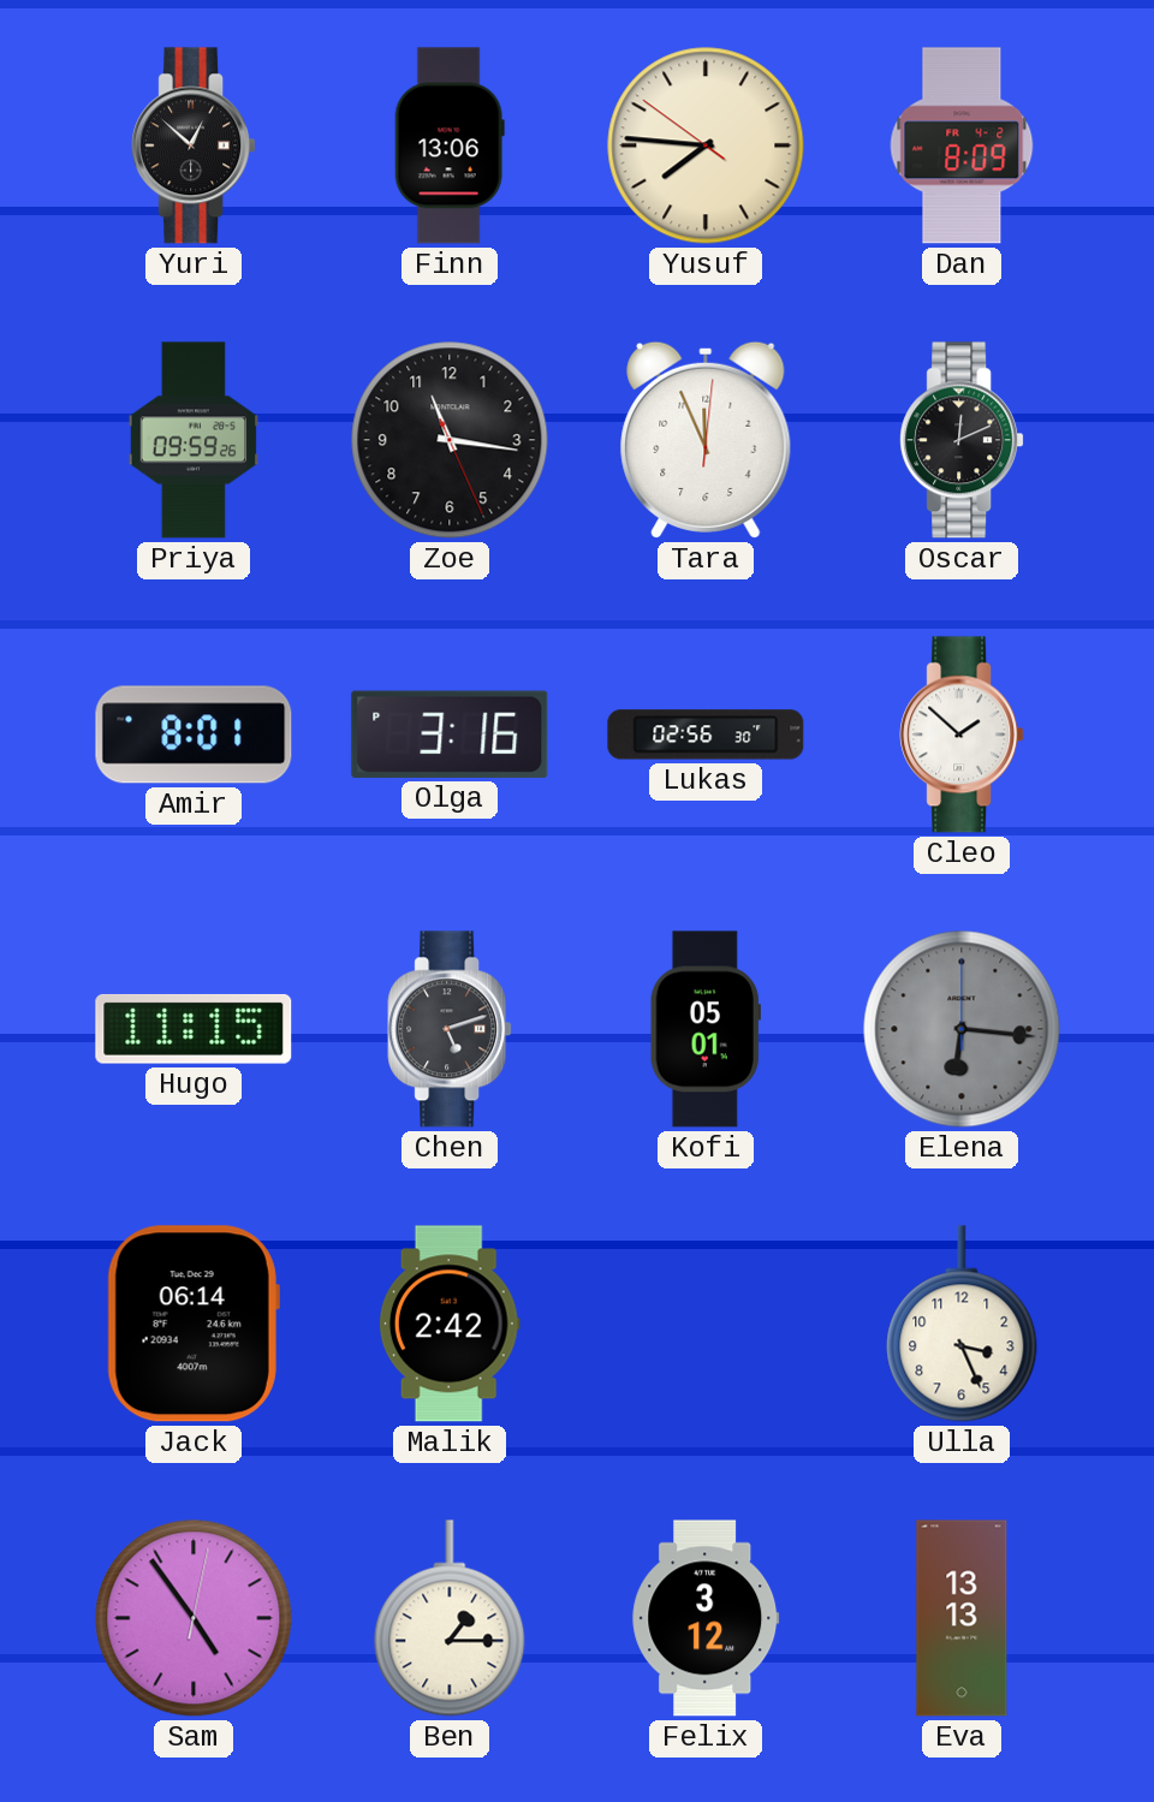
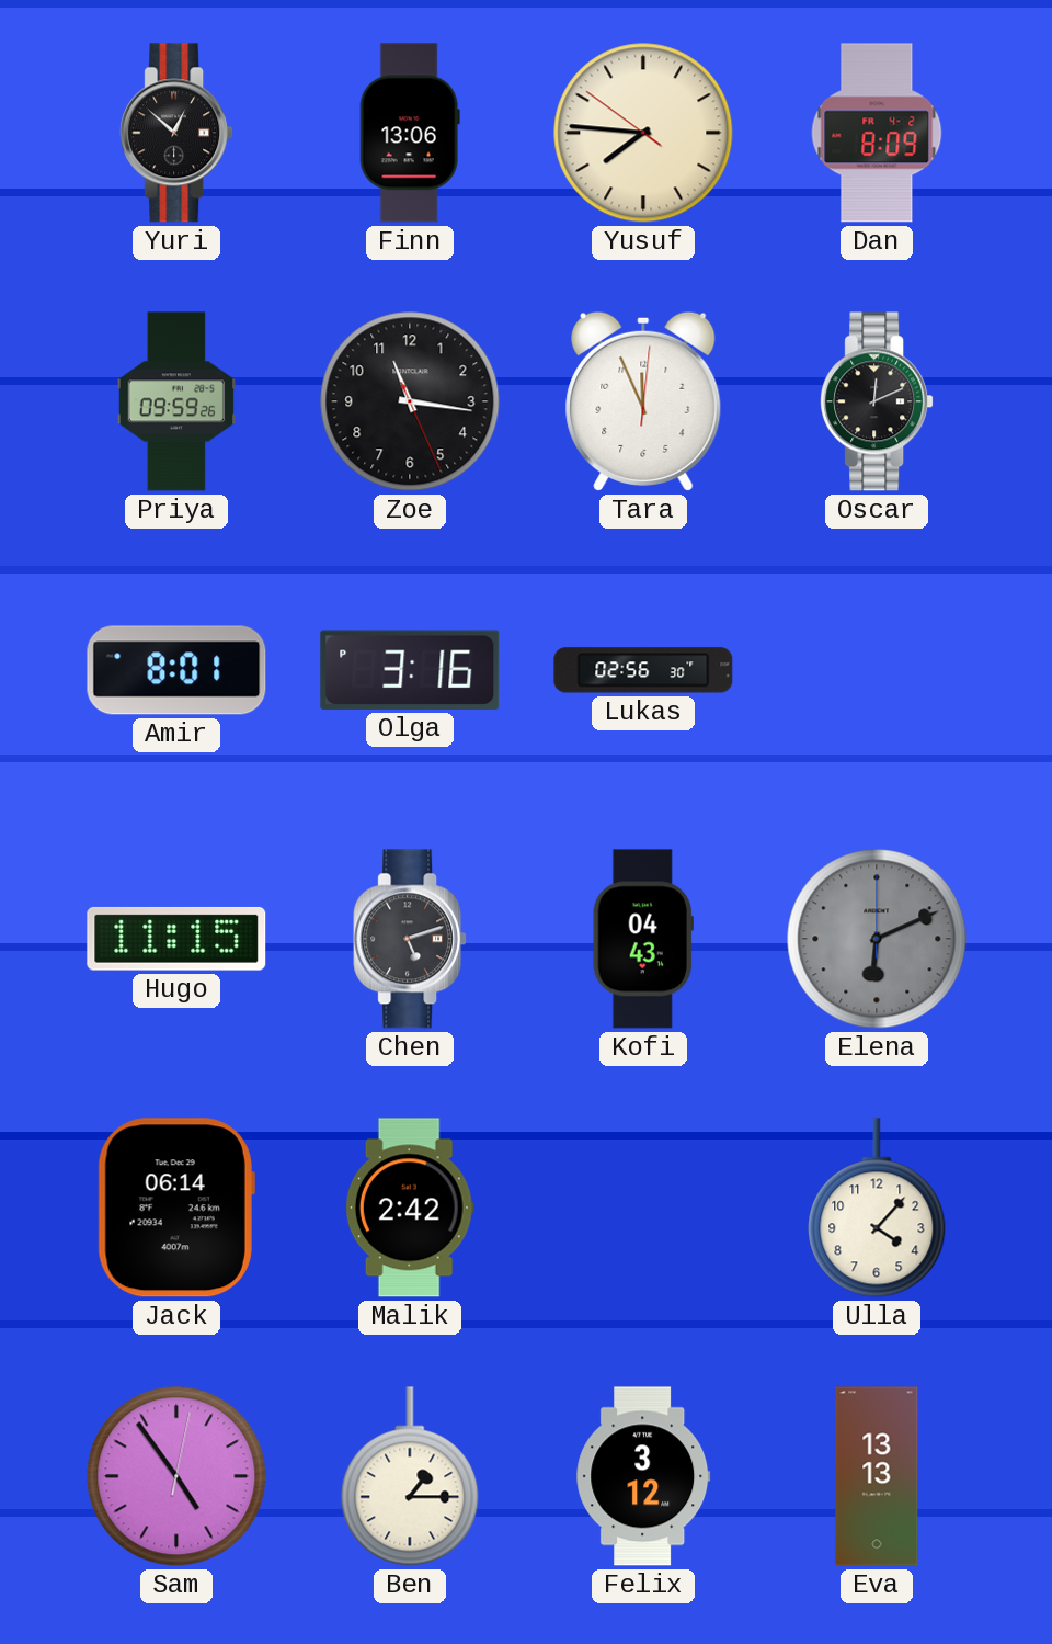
Cleo: 1:52 -> none
Kofi: 05:01 -> 04:43
Elena: 6:16 -> 6:11
Ulla: 3:26 -> 4:07
